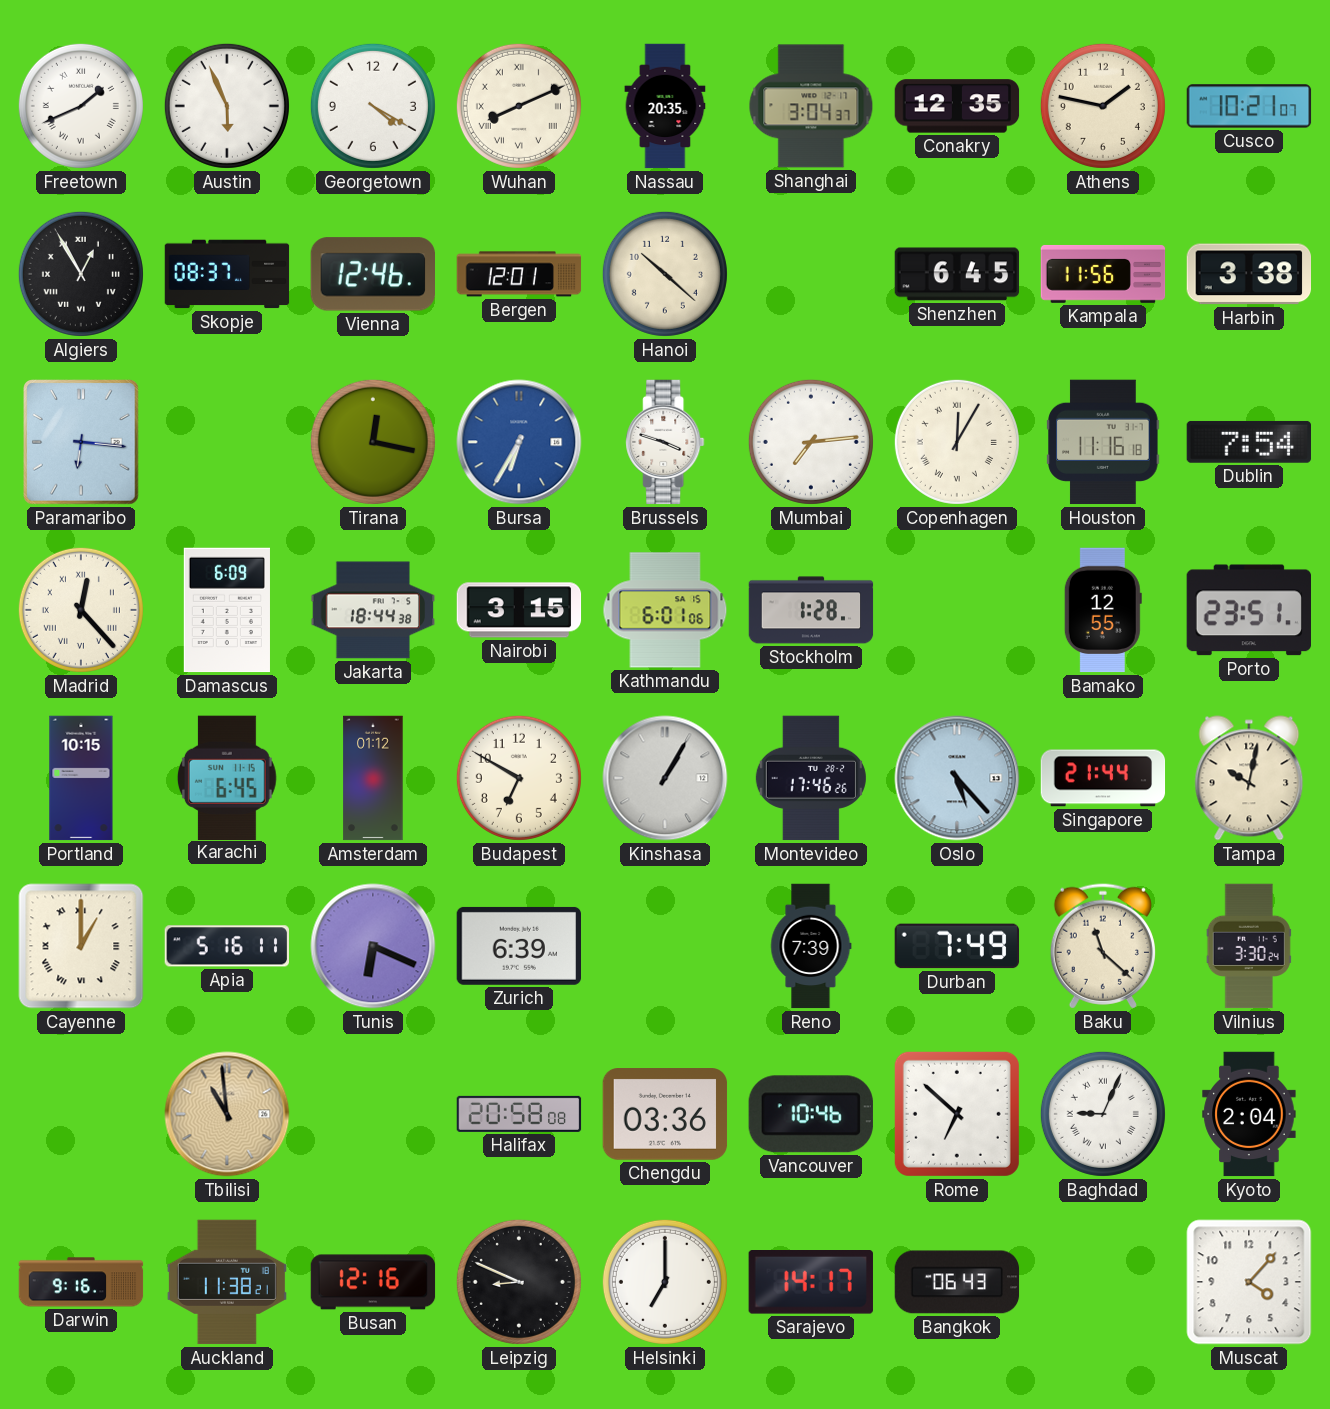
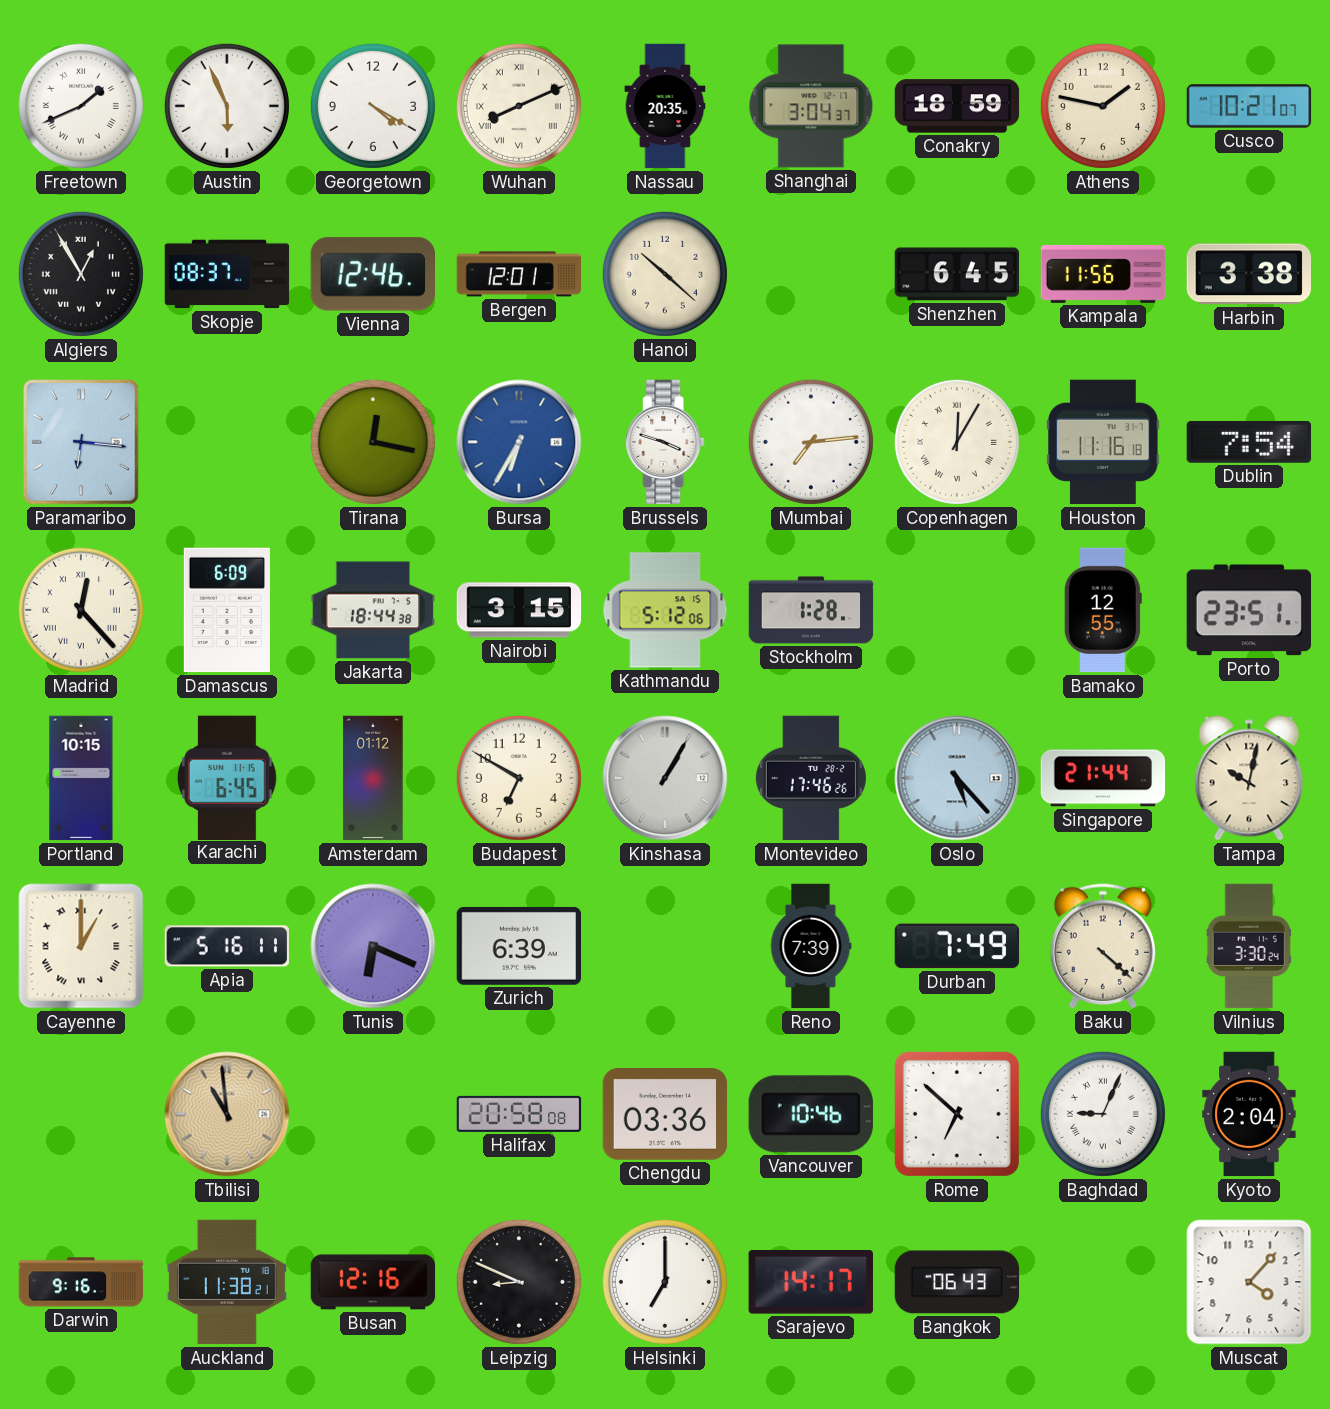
Conakry: 12:35 -> 18:59
Kathmandu: 6:01 -> 5:12
Baku: 11:22 -> 4:22
